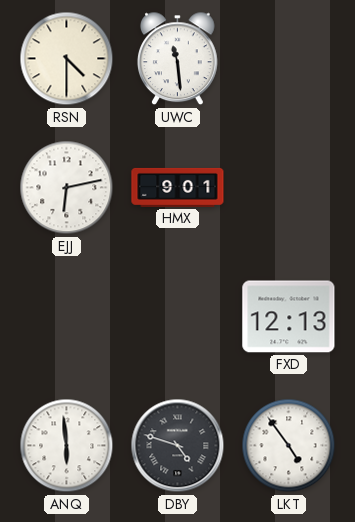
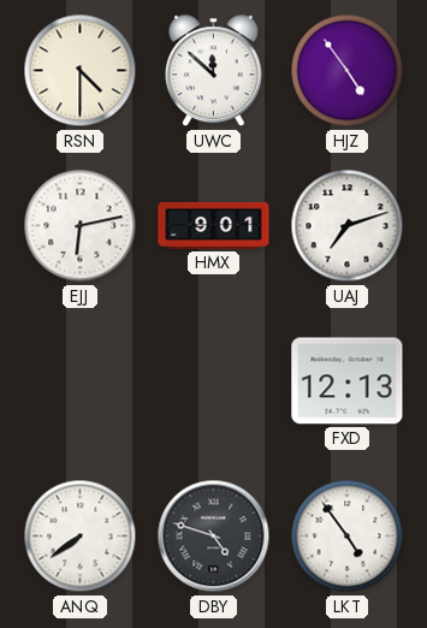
UWC: 11:29 -> 11:52
HJZ: none -> 4:54
UAJ: none -> 7:12
ANQ: 5:59 -> 7:39
